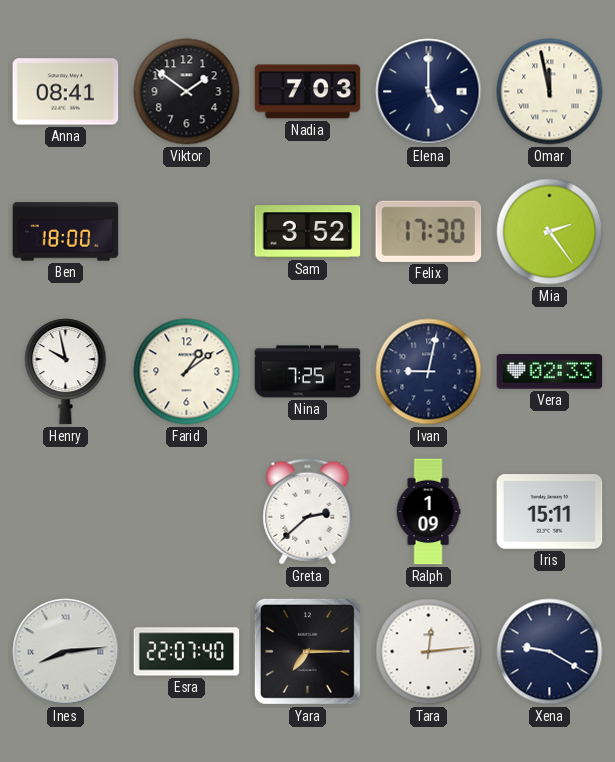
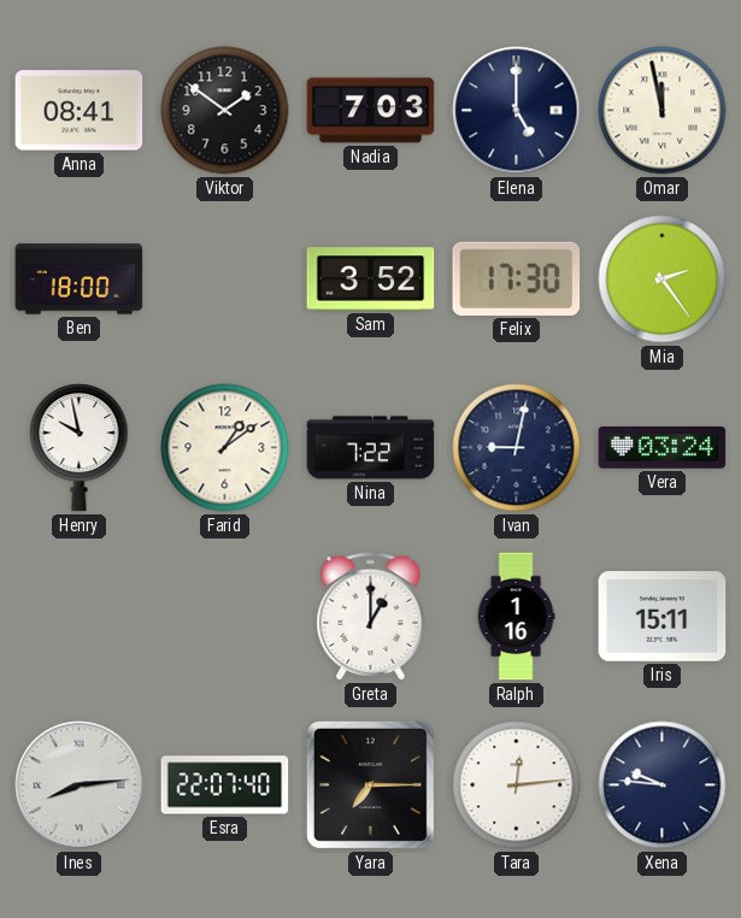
Nina: 7:25 -> 7:22
Vera: 02:33 -> 03:24
Greta: 2:38 -> 1:00
Ralph: 1:09 -> 1:16
Xena: 9:20 -> 9:46
